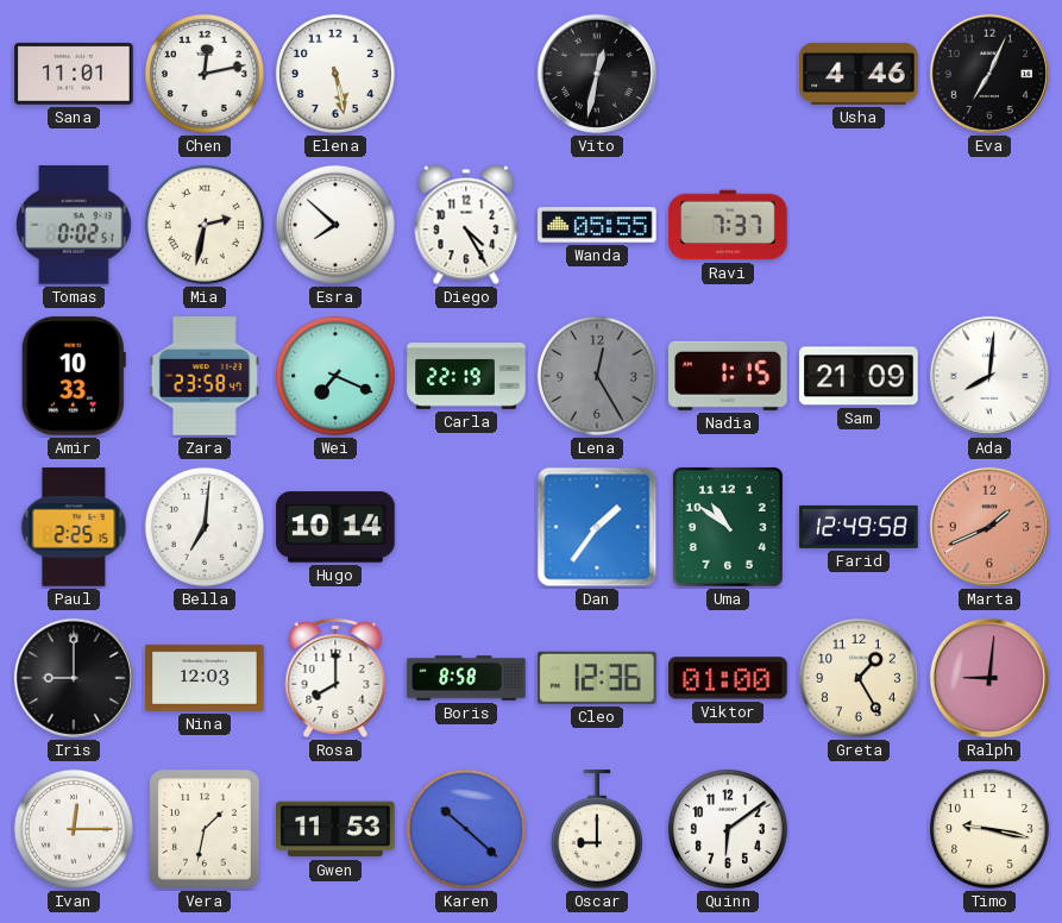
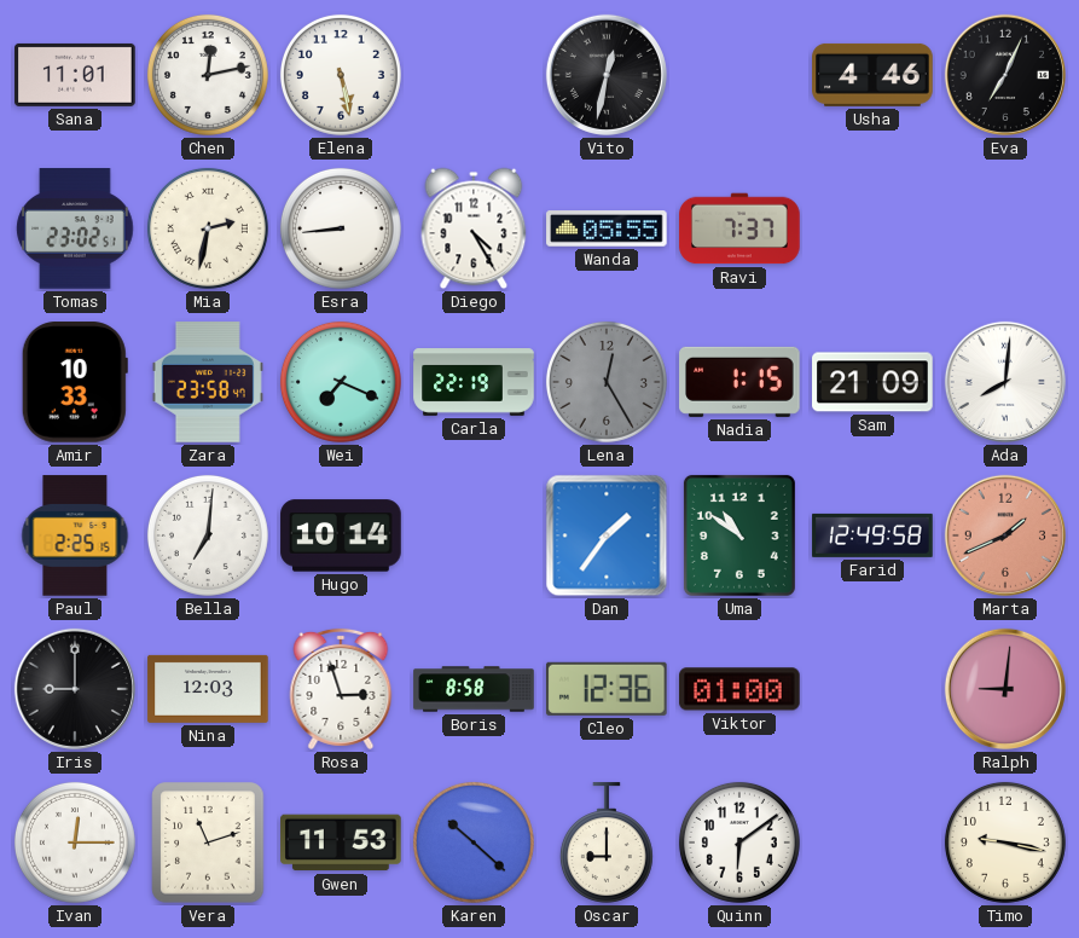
Tomas: 0:02 -> 23:02
Esra: 7:52 -> 8:44
Rosa: 8:00 -> 2:57
Greta: 1:25 -> none
Vera: 1:32 -> 11:12
